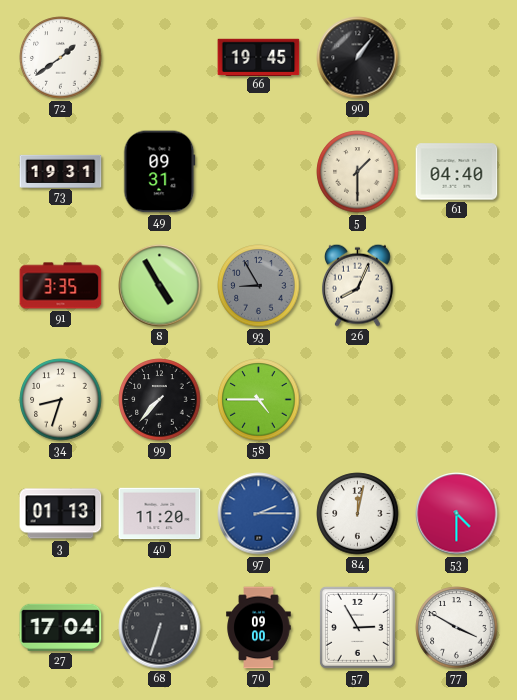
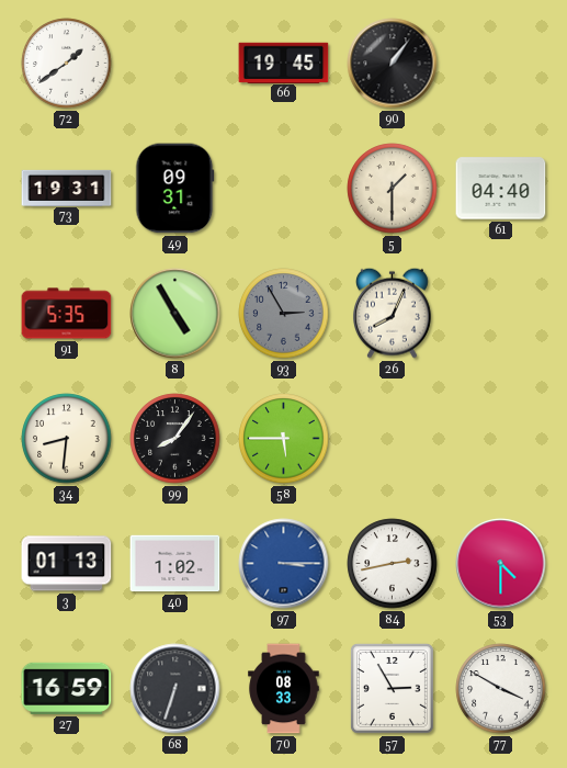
91: 3:35 -> 5:35
93: 8:55 -> 2:55
34: 8:33 -> 8:31
99: 7:37 -> 8:06
58: 4:45 -> 5:45
40: 11:20 -> 1:02
97: 2:15 -> 3:15
84: 12:02 -> 2:43
27: 17:04 -> 16:59
70: 09:00 -> 08:33
